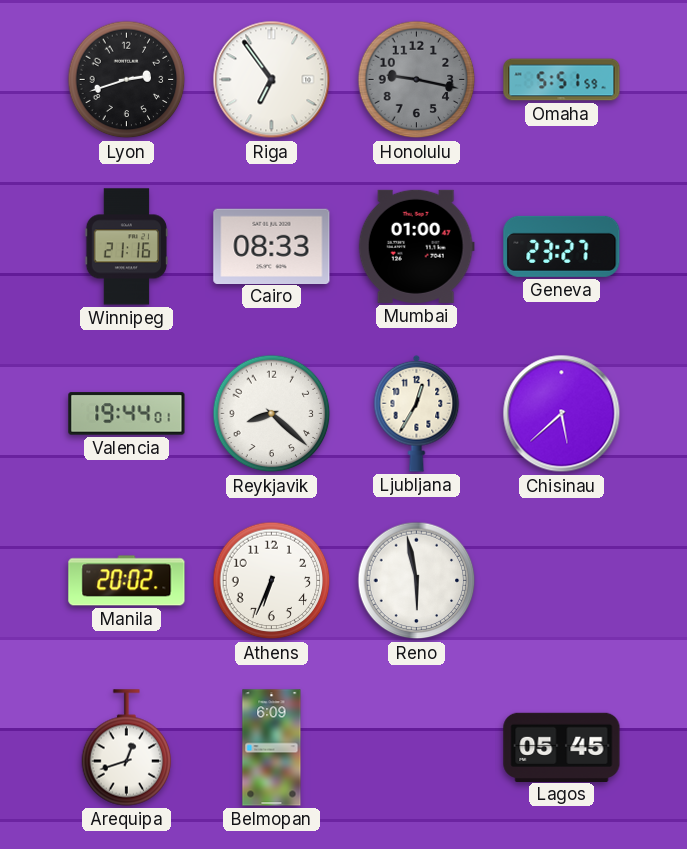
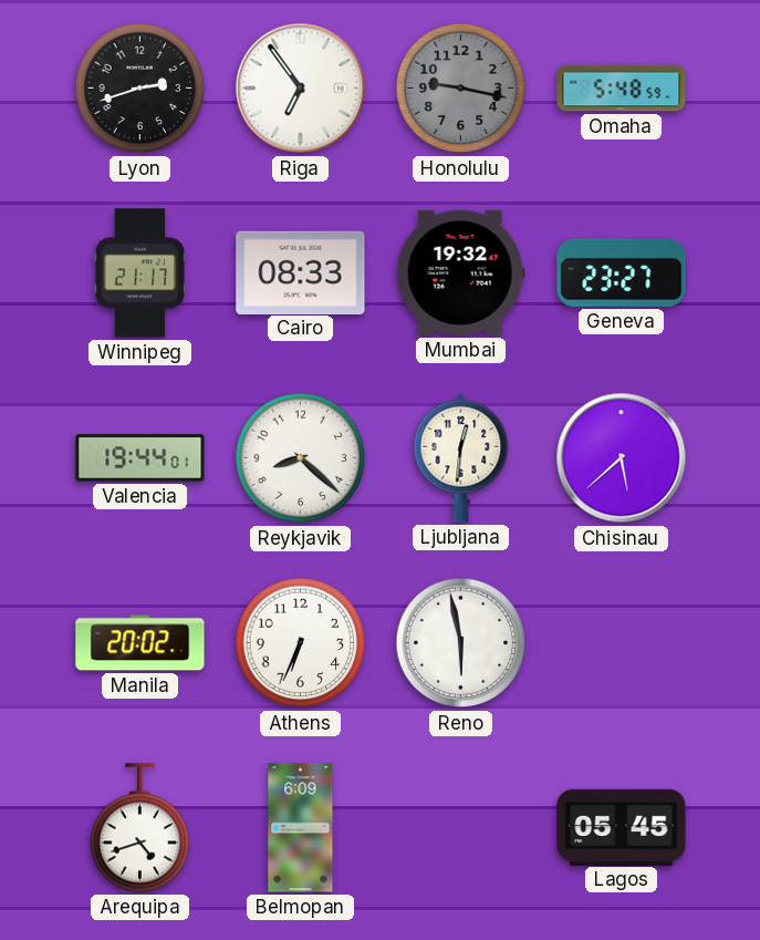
Omaha: 5:51 -> 5:48
Winnipeg: 21:16 -> 21:17
Mumbai: 01:00 -> 19:32
Ljubljana: 12:35 -> 12:31
Arequipa: 12:42 -> 4:42
